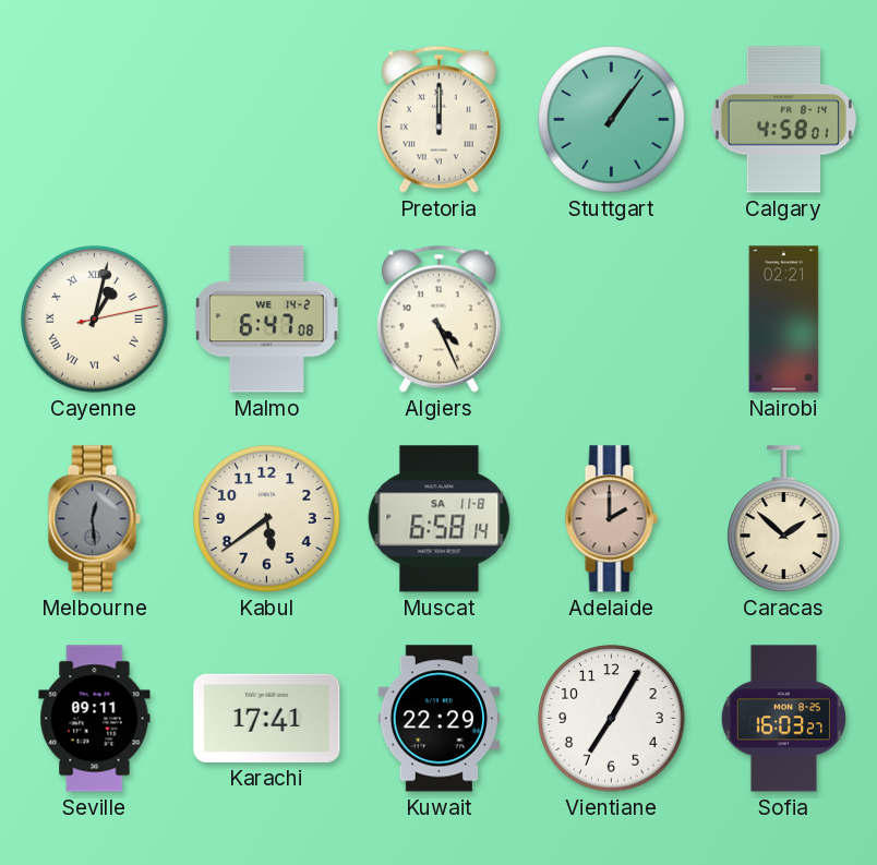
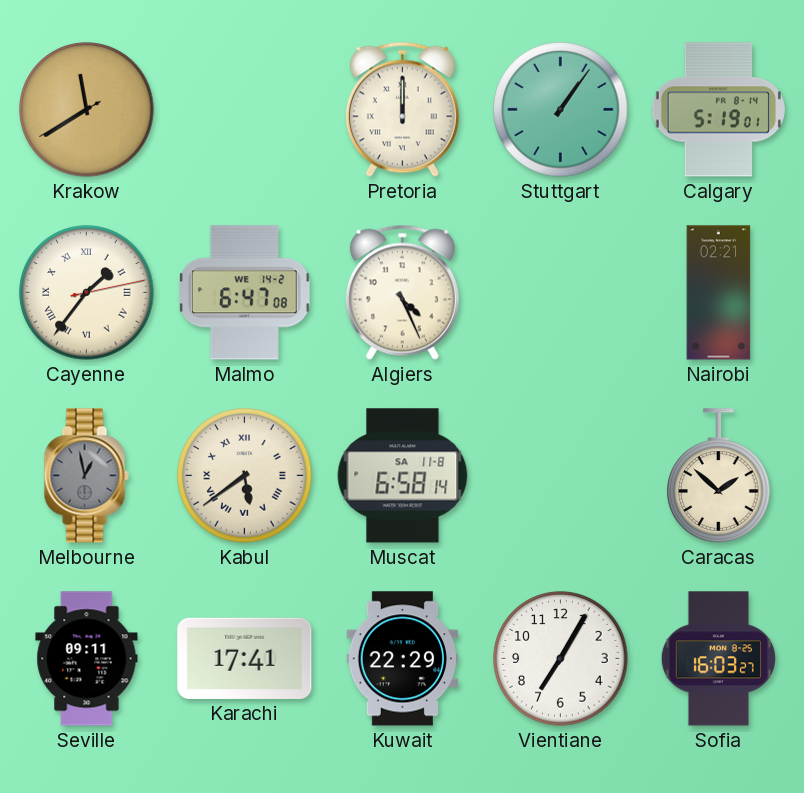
Krakow: none -> 11:39
Calgary: 4:58 -> 5:19
Cayenne: 1:02 -> 1:36
Melbourne: 12:29 -> 12:58
Kabul numerals: Arabic -> Roman
Adelaide: 2:00 -> none
